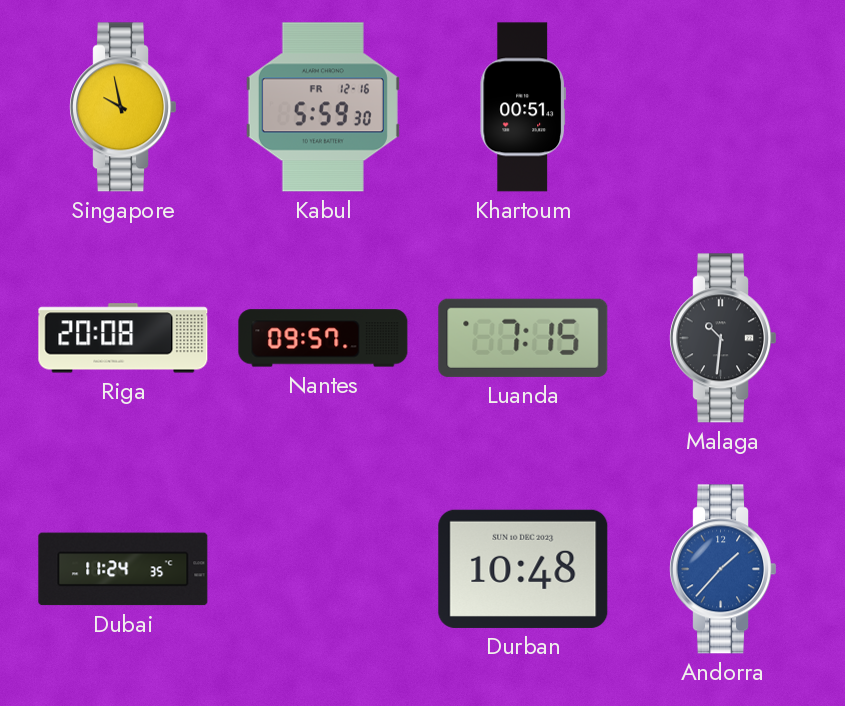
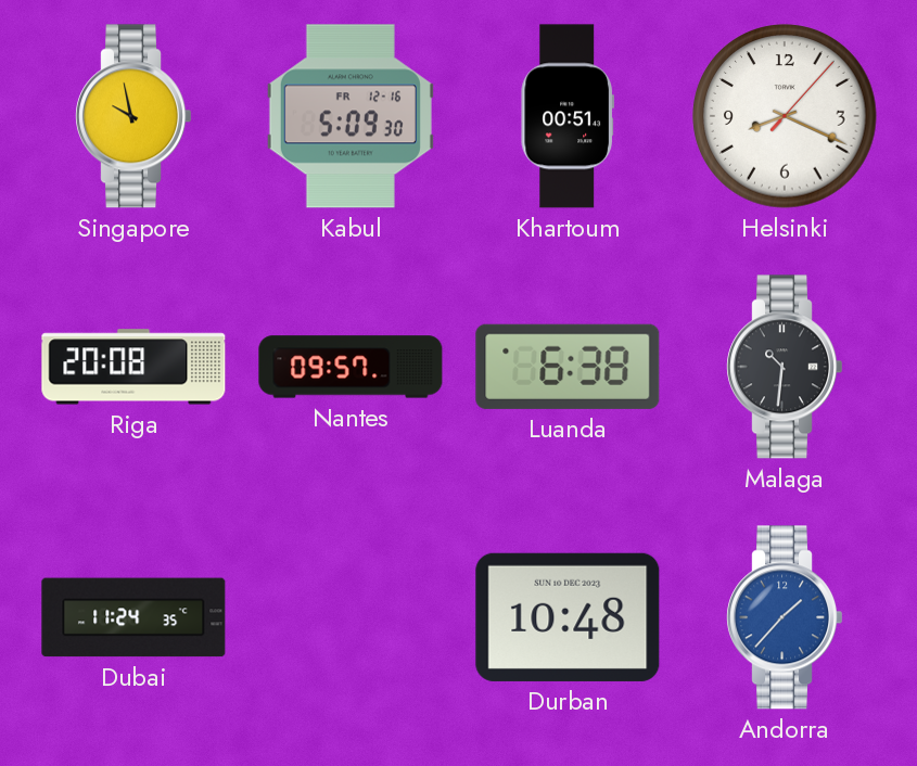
Kabul: 5:59 -> 5:09
Helsinki: none -> 8:19
Luanda: 7:15 -> 6:38
